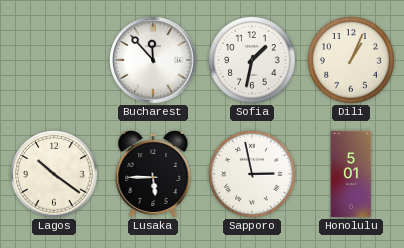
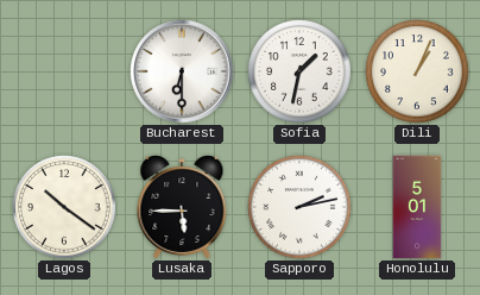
Bucharest: 11:53 -> 6:30
Sapporo: 2:58 -> 2:13
